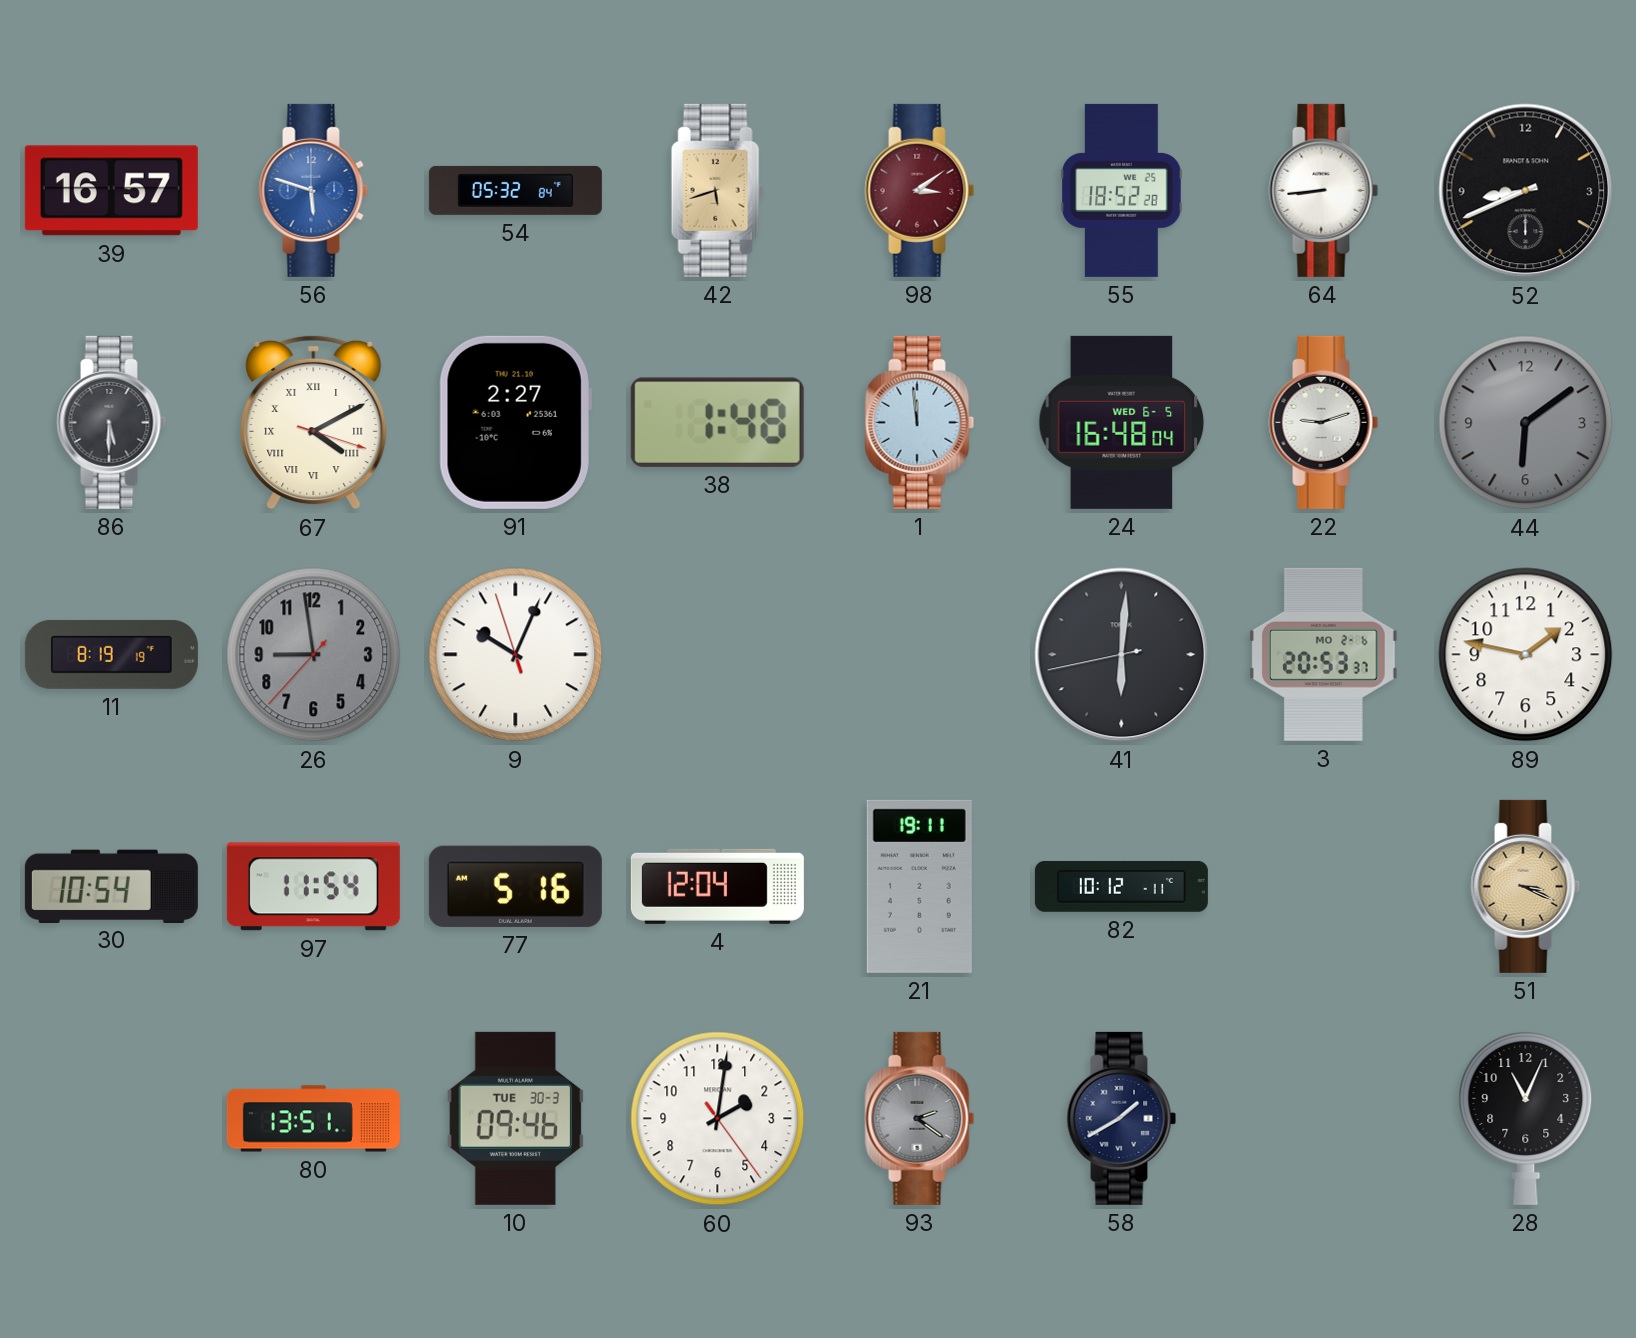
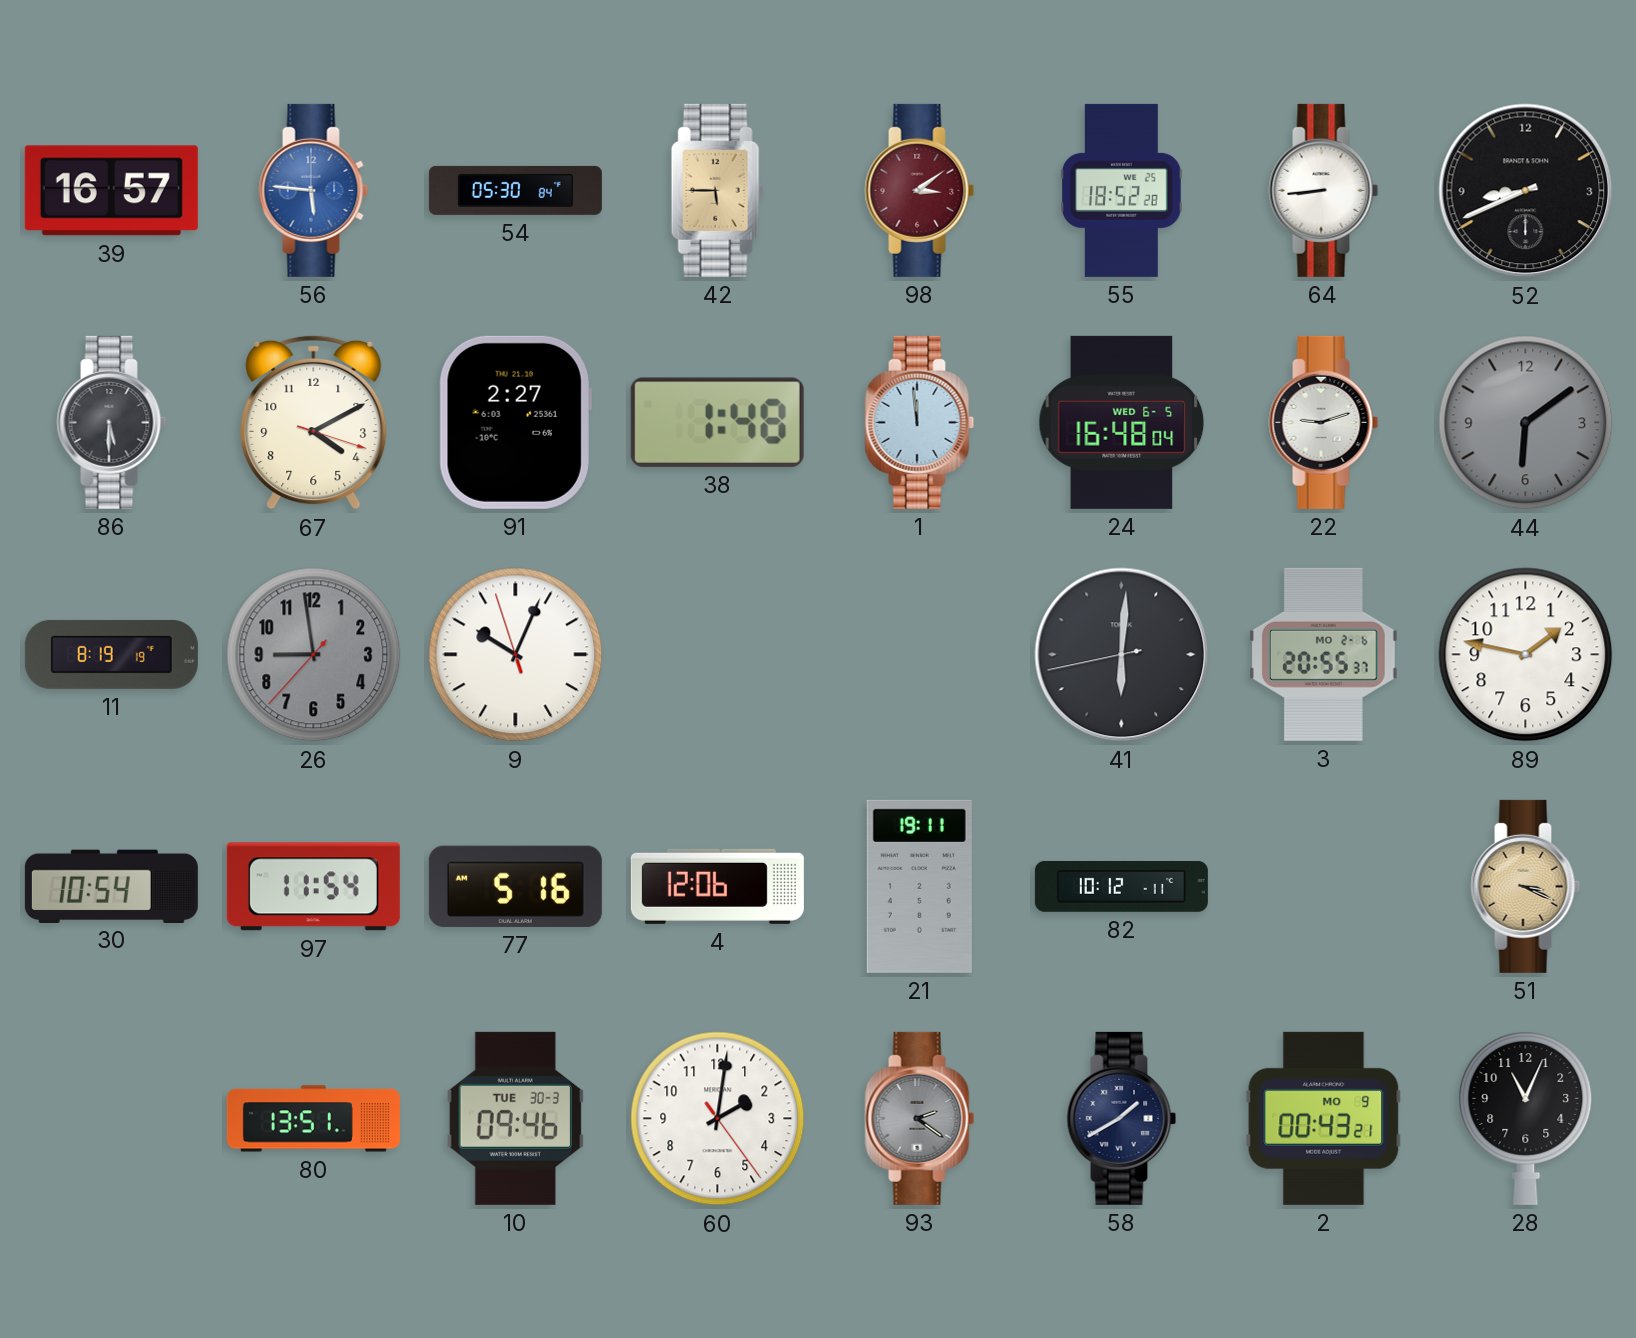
56: 5:48 -> 5:46
54: 05:32 -> 05:30
42: 5:42 -> 5:45
67 numerals: Roman -> Arabic
3: 20:53 -> 20:55
4: 12:04 -> 12:06
2: none -> 00:43
